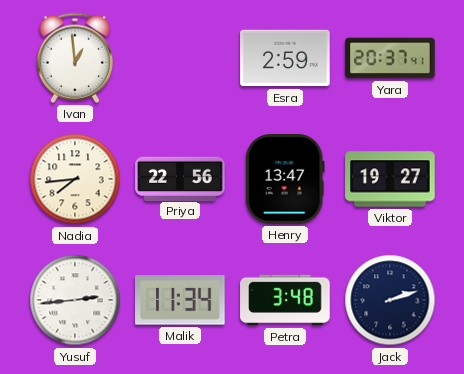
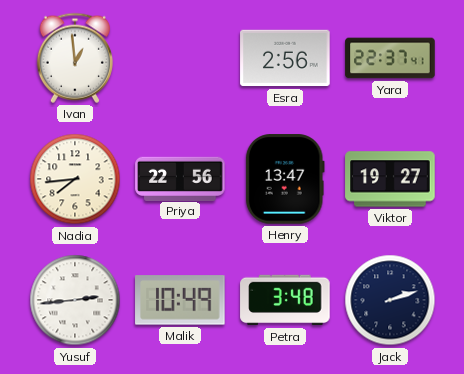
Esra: 2:59 -> 2:56
Yara: 20:37 -> 22:37
Malik: 11:34 -> 10:49
